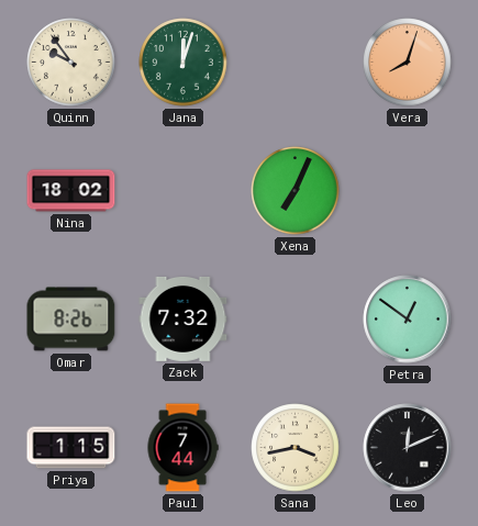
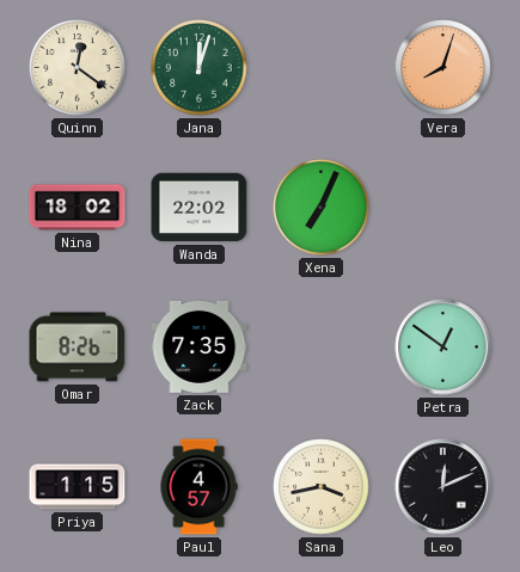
Quinn: 9:54 -> 12:21
Wanda: none -> 22:02
Zack: 7:32 -> 7:35
Paul: 7:44 -> 4:57
